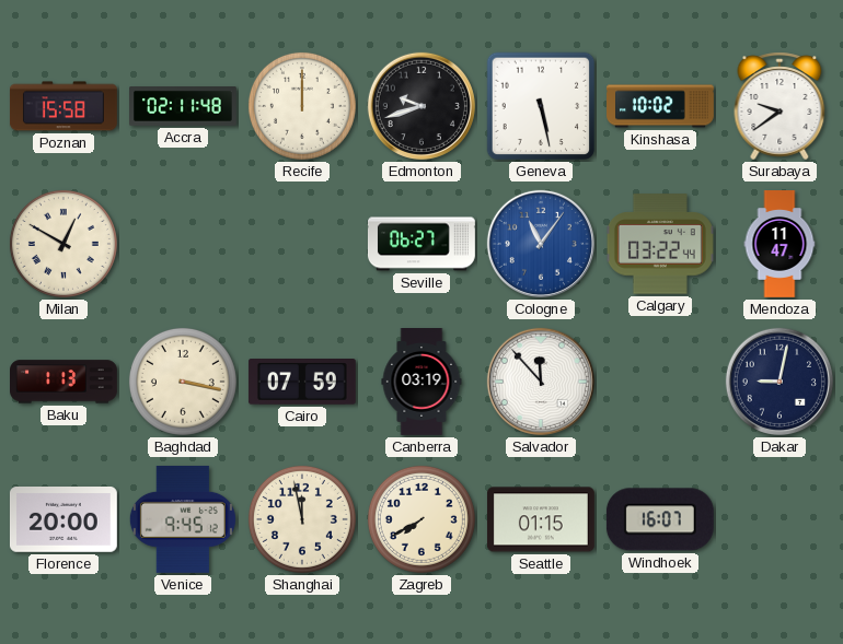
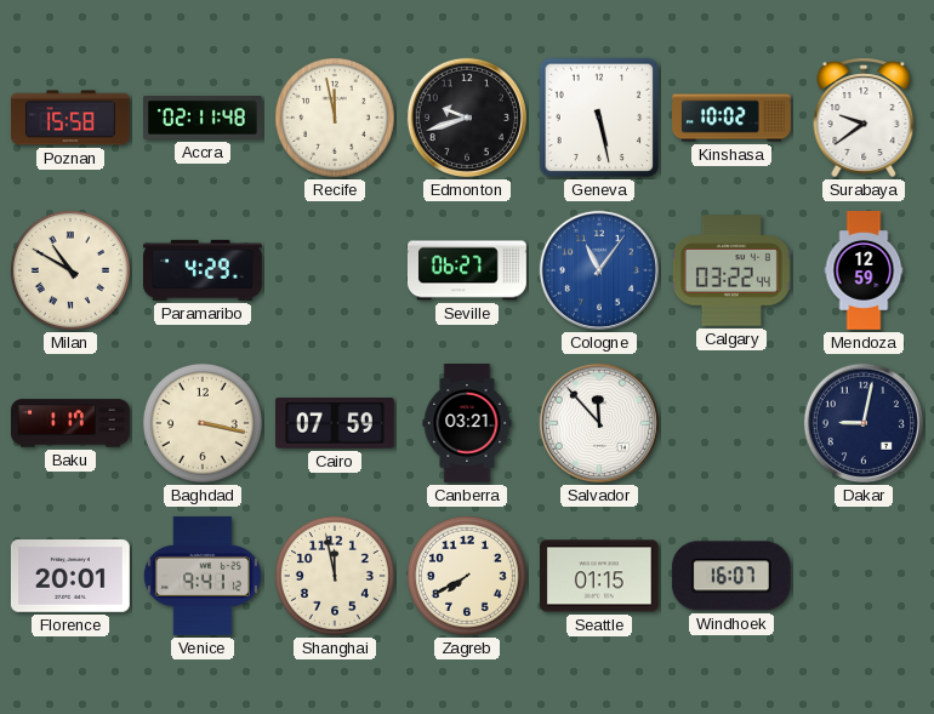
Recife: 12:00 -> 11:58
Milan: 12:50 -> 10:50
Paramaribo: none -> 4:29
Mendoza: 11:47 -> 12:59
Baku: 1:13 -> 1:17
Canberra: 03:19 -> 03:21
Florence: 20:00 -> 20:01
Venice: 9:45 -> 9:41
